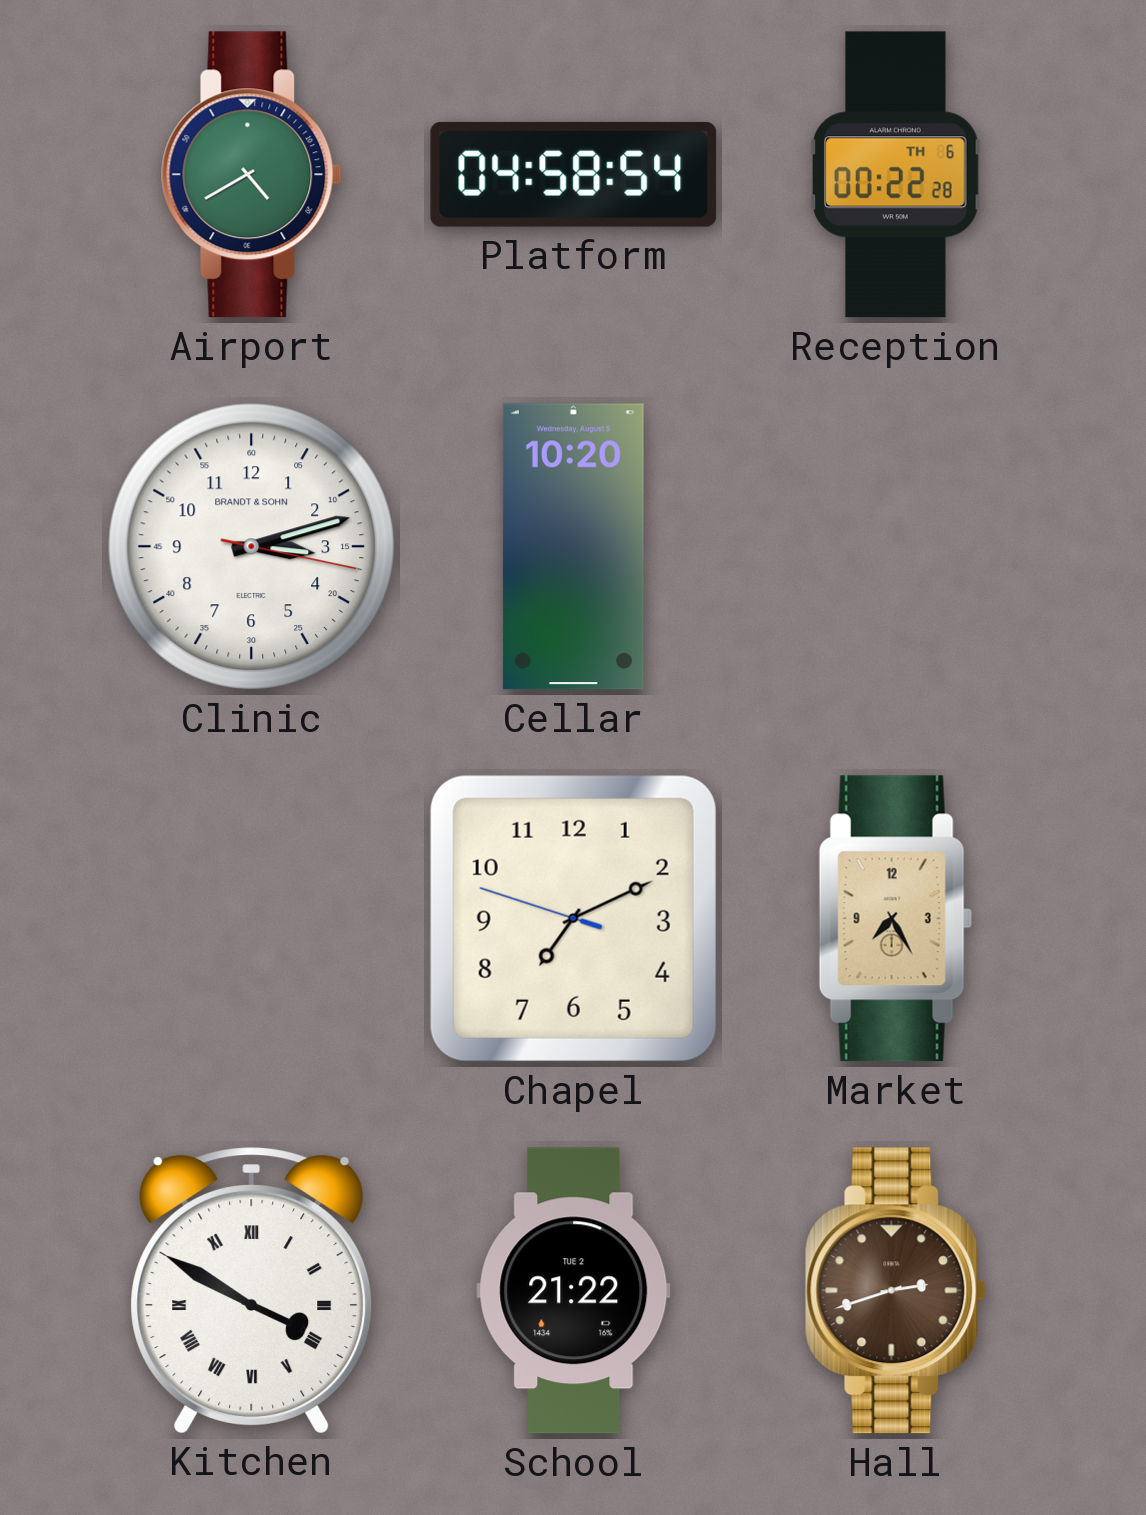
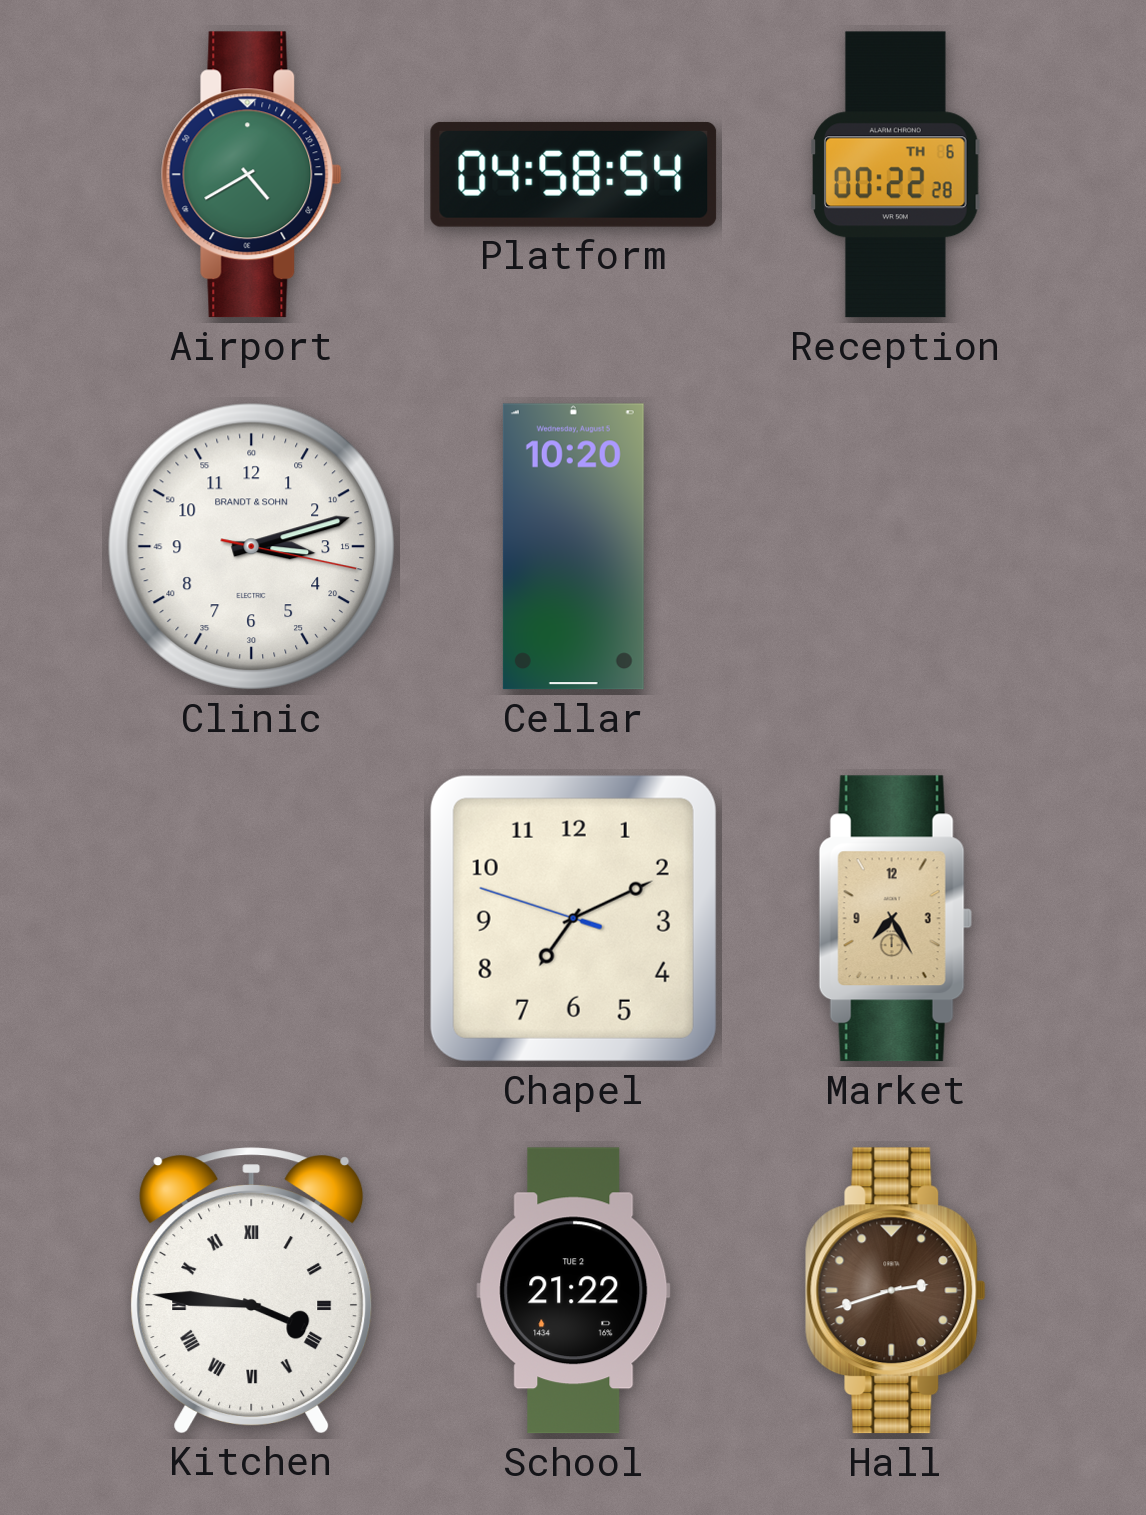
Kitchen: 3:50 -> 3:46
